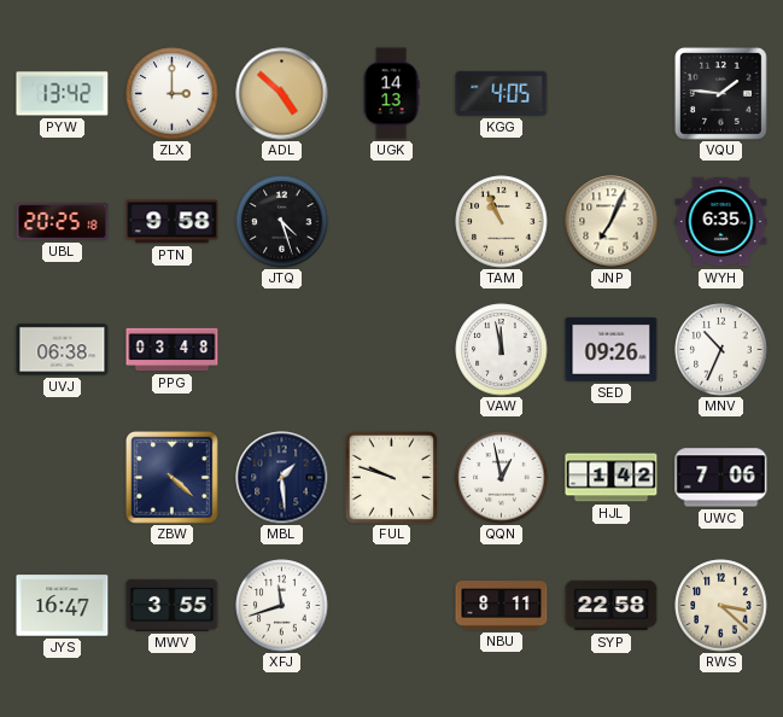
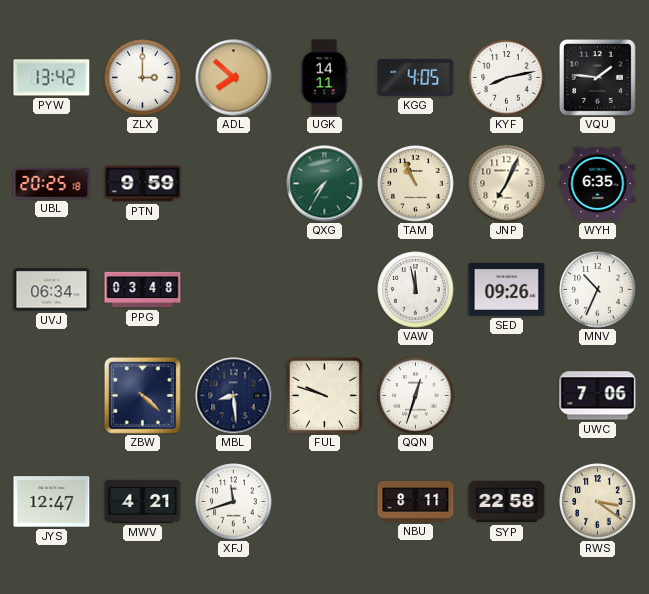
ADL: 4:52 -> 7:52
UGK: 14:13 -> 14:11
KYF: none -> 8:13
PTN: 9:58 -> 9:59
JTQ: 4:27 -> none
QXG: none -> 7:35
UVJ: 06:38 -> 06:34
MBL: 1:29 -> 8:29
QQN: 12:58 -> 12:33
HJL: 1:42 -> none
JYS: 16:47 -> 12:47
MWV: 3:55 -> 4:21
RWS: 3:22 -> 3:21
